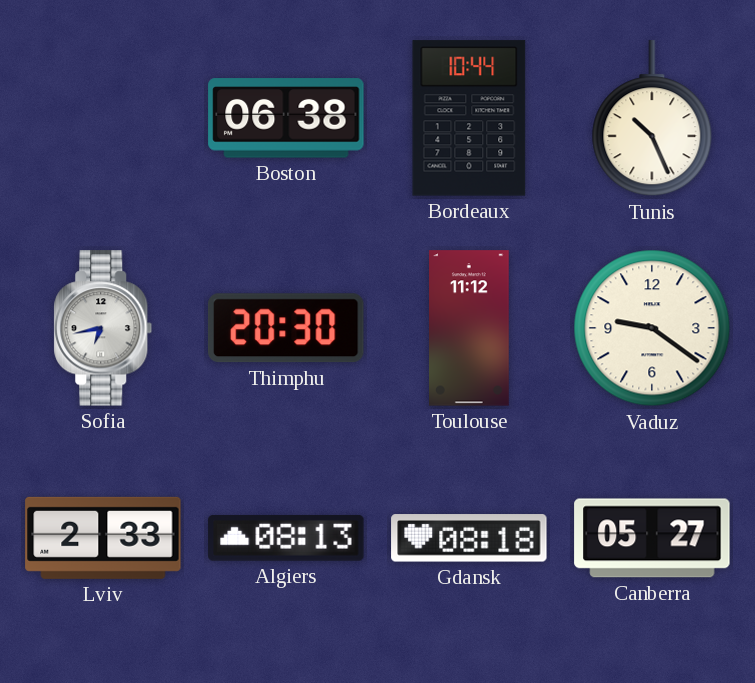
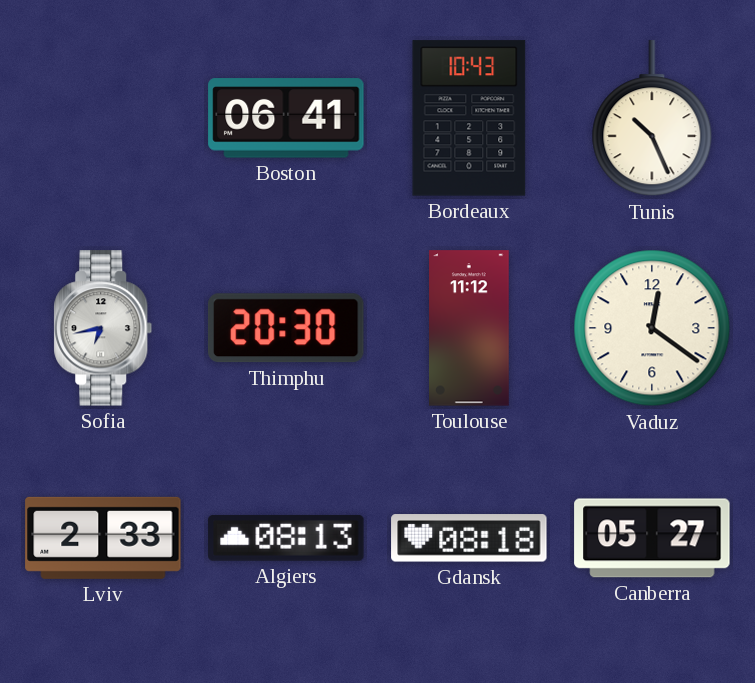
Boston: 06:38 -> 06:41
Bordeaux: 10:44 -> 10:43
Vaduz: 9:21 -> 12:21
